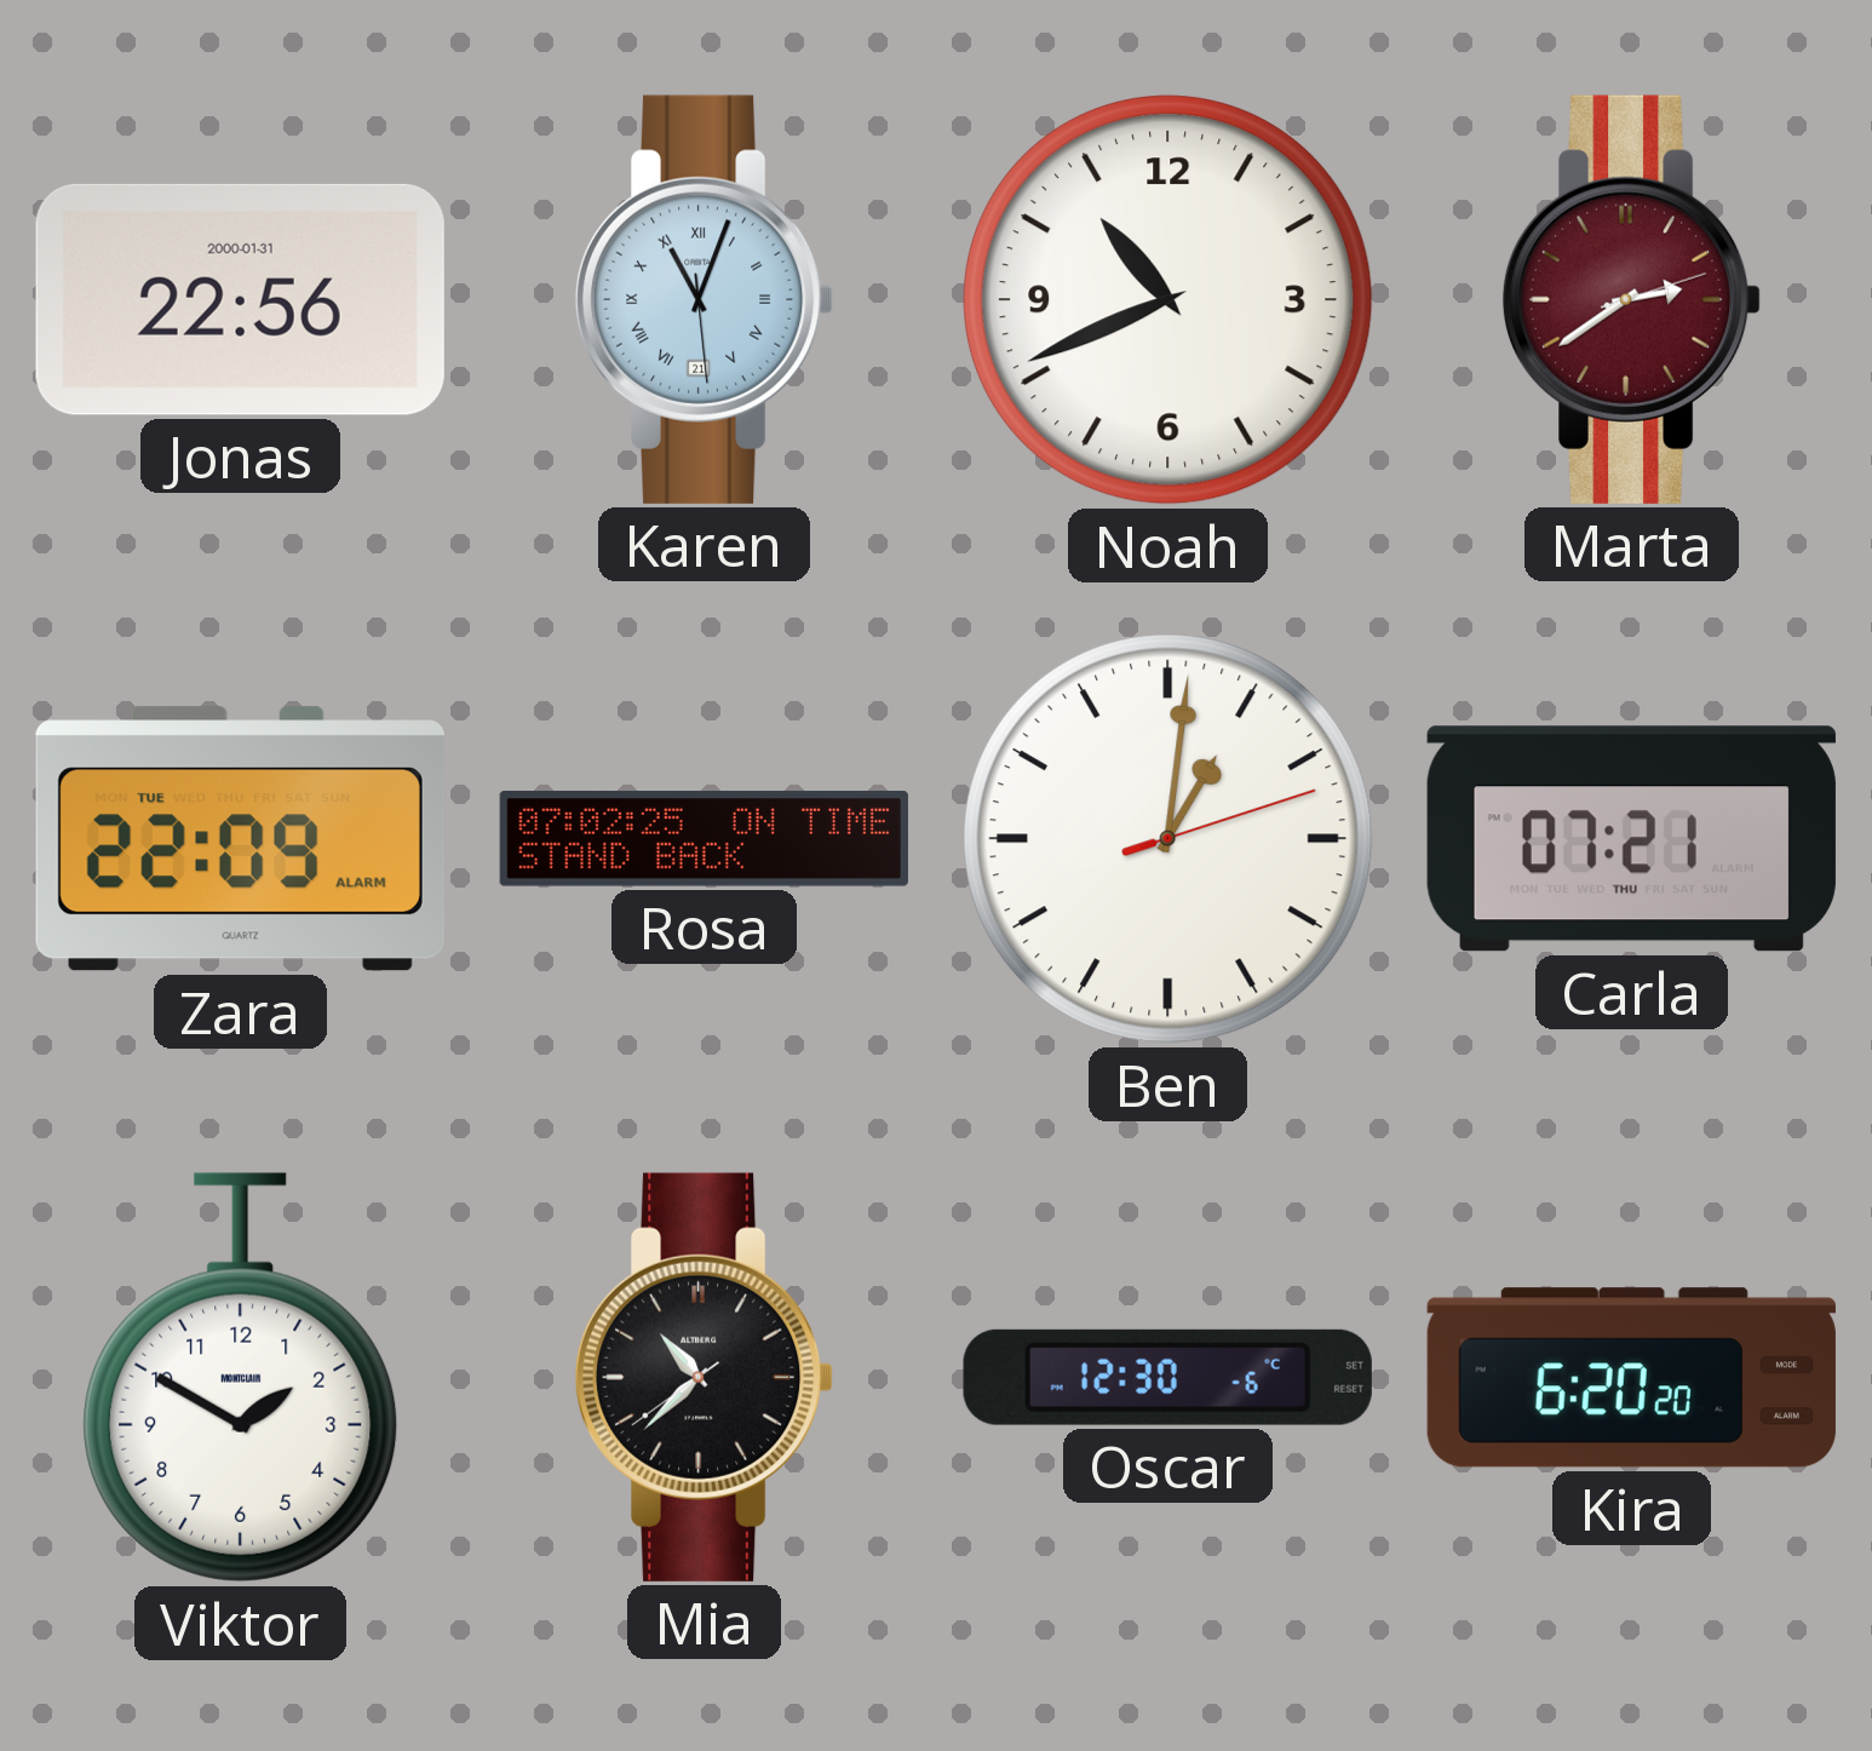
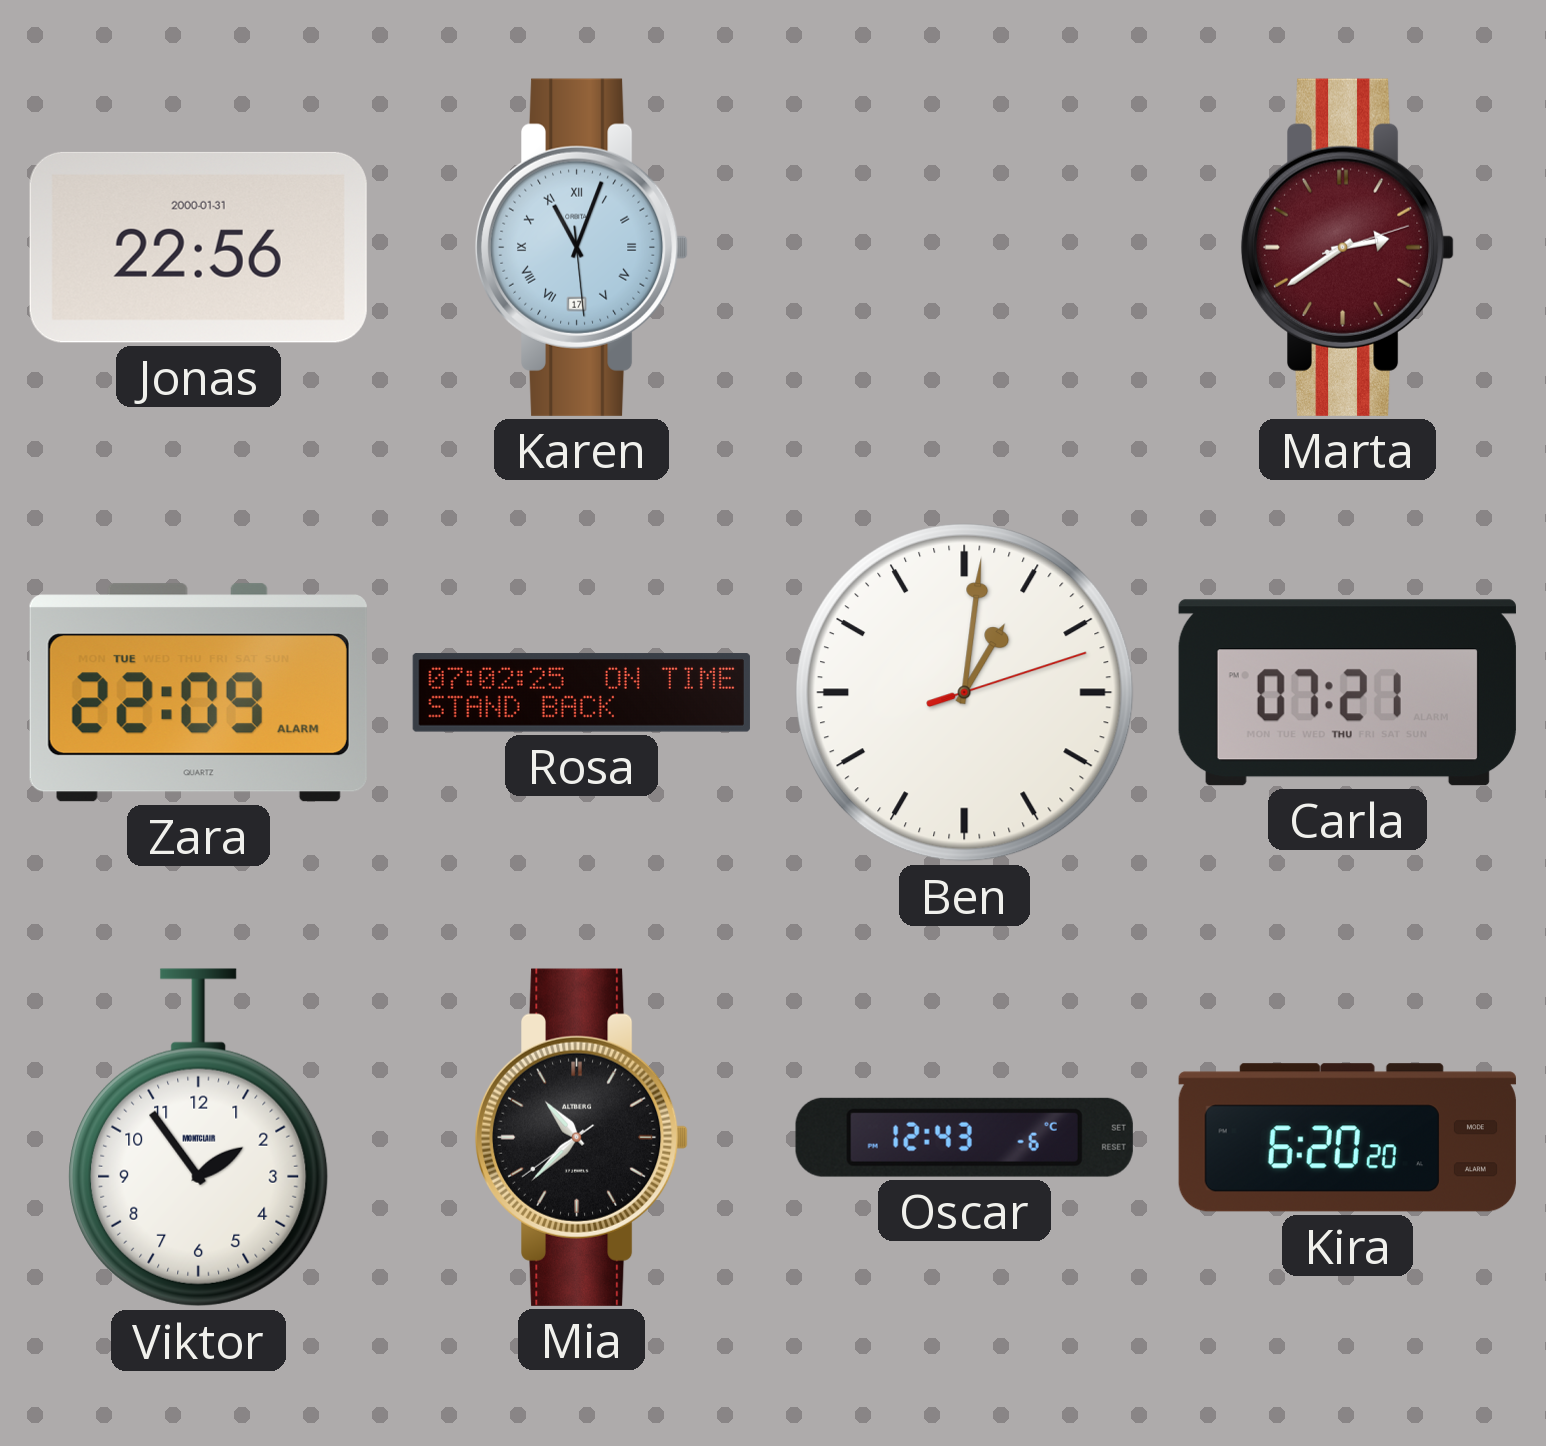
Karen date: 21 -> 17
Noah: 10:41 -> none
Viktor: 1:50 -> 1:54
Oscar: 12:30 -> 12:43
